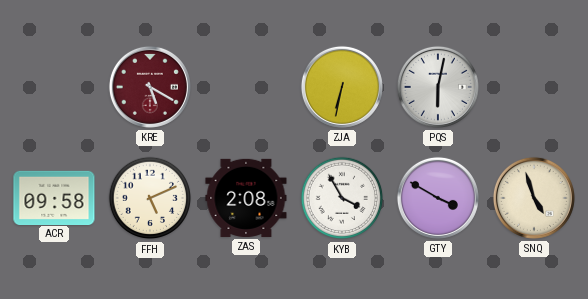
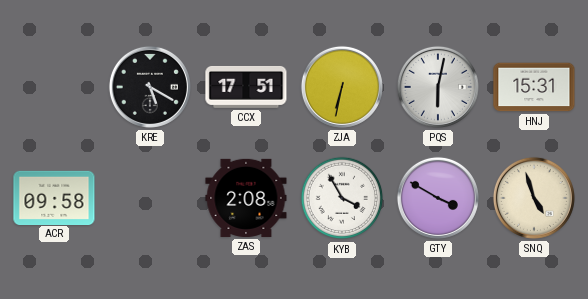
KRE dial: burgundy -> black
CCX: none -> 17:51
HNJ: none -> 15:31
FFH: 5:11 -> none
